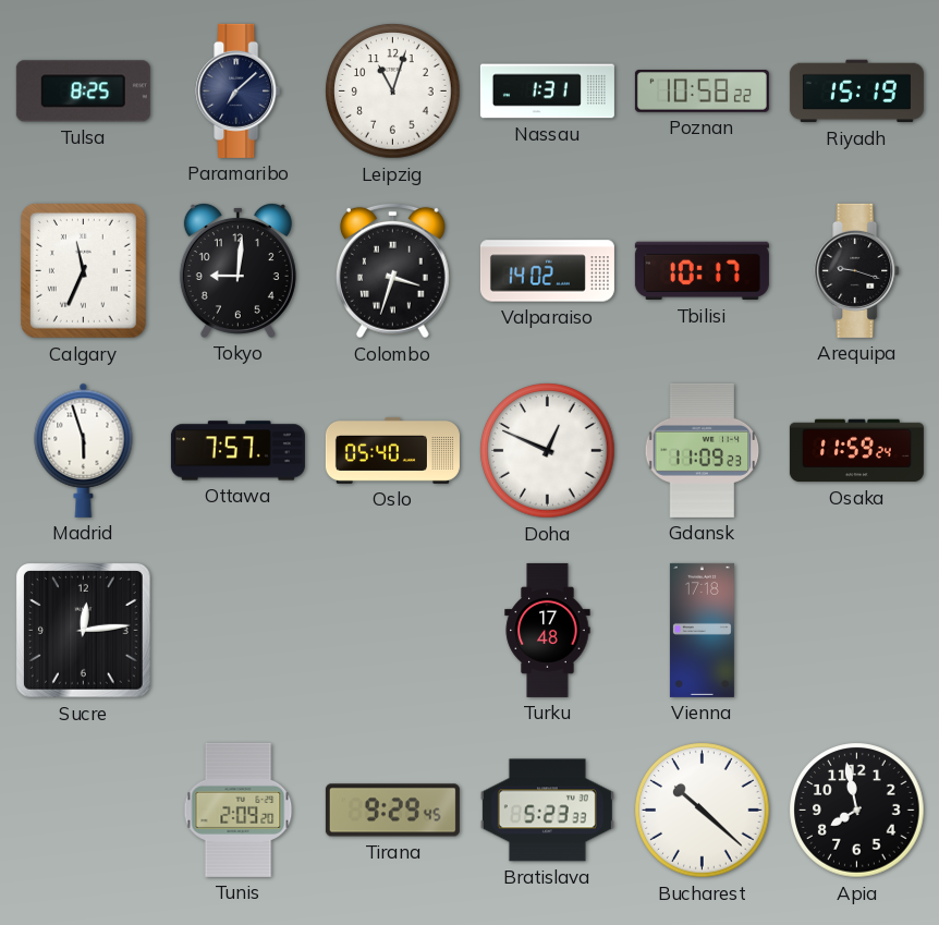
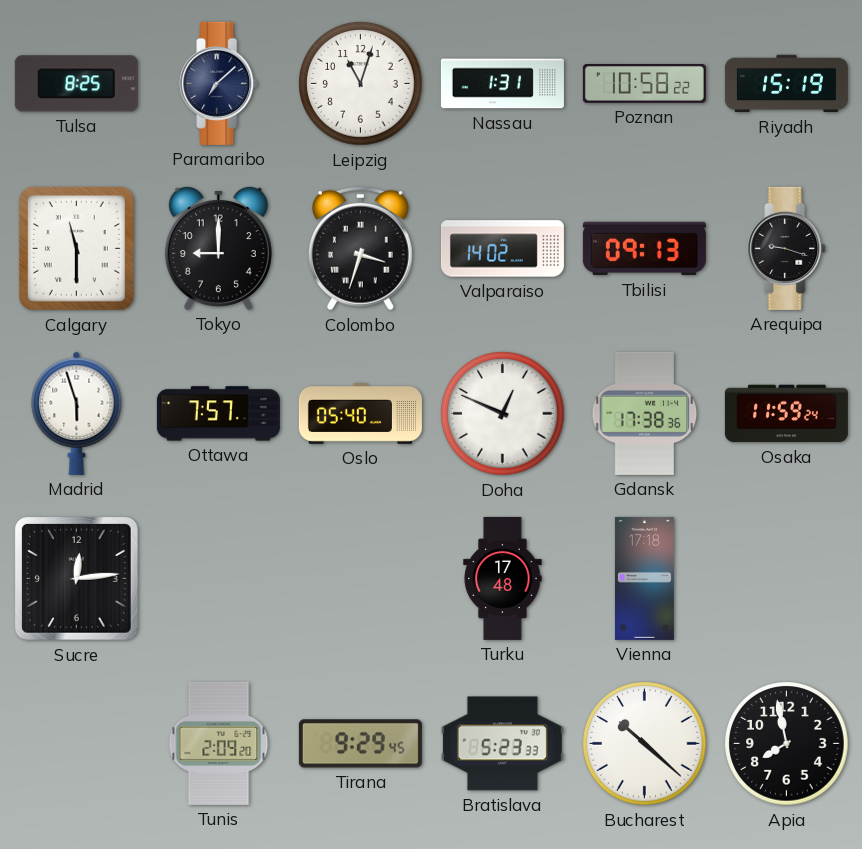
Calgary: 11:34 -> 11:30
Tokyo: 9:01 -> 9:00
Tbilisi: 10:17 -> 09:13
Gdansk: 11:09 -> 17:38
